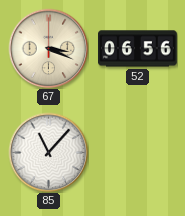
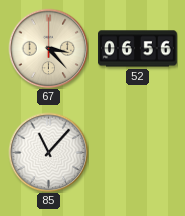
67: 3:19 -> 3:23
